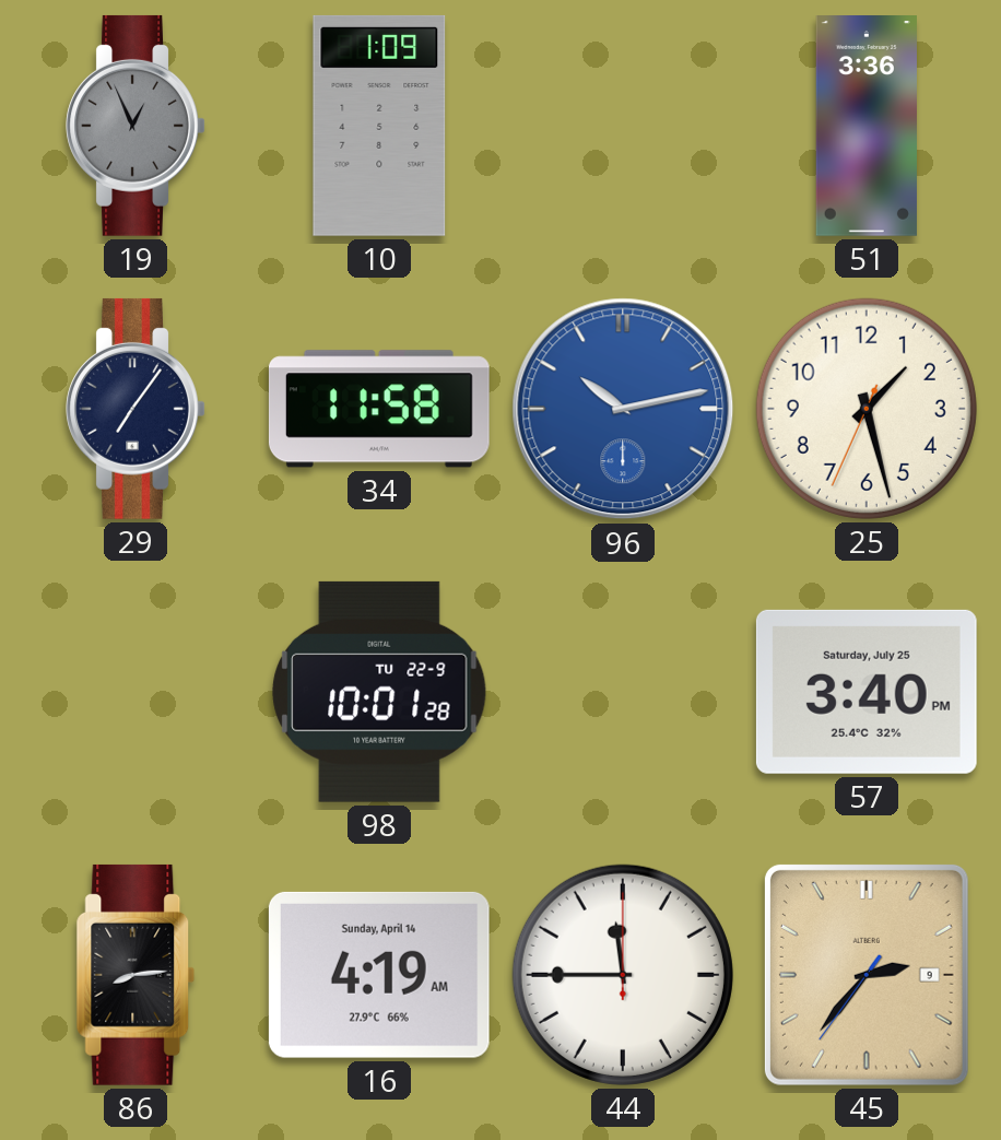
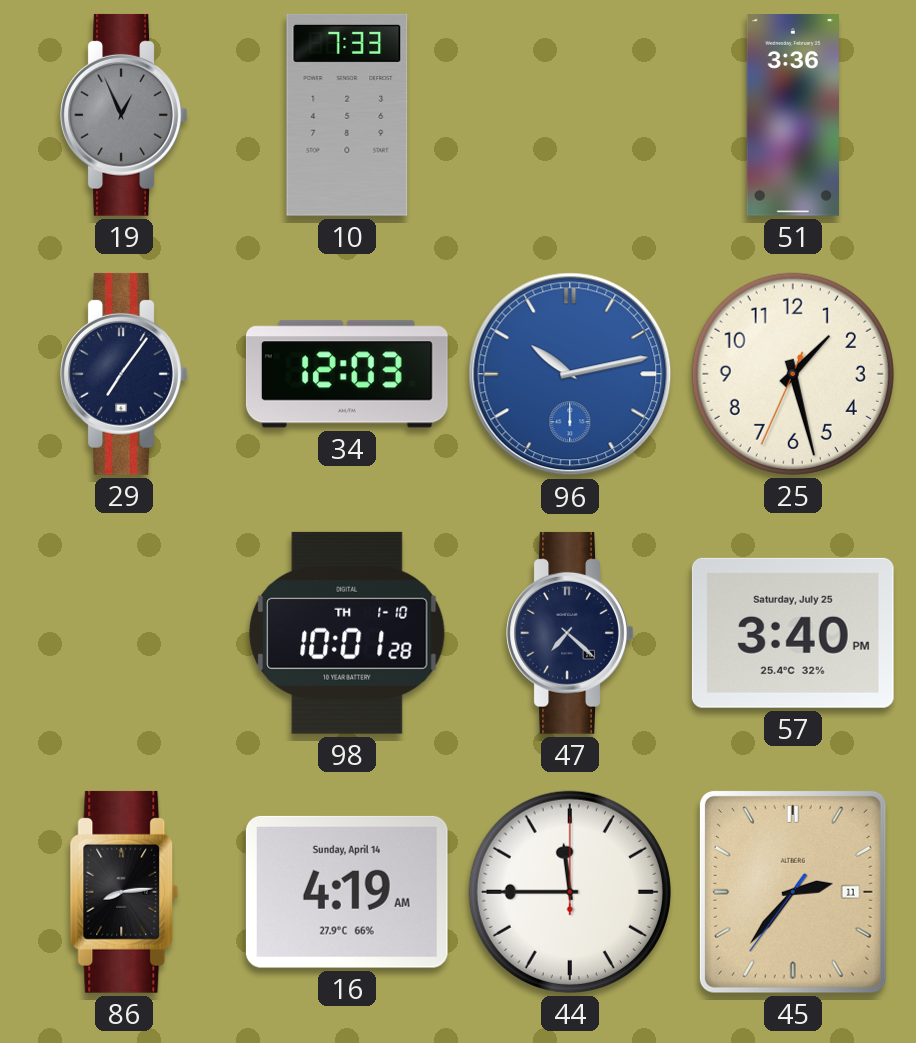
10: 1:09 -> 7:33
34: 11:58 -> 12:03
98 date: TU 22-9 -> TH 1-10
47: none -> 7:22
45 date: 9 -> 11
